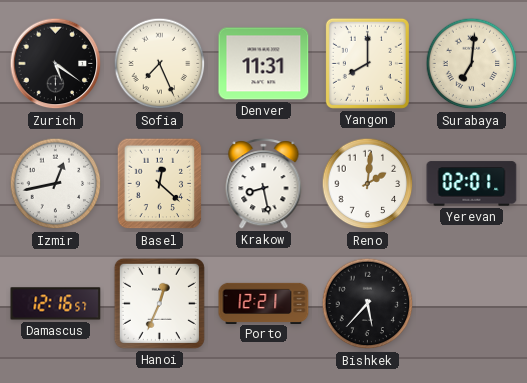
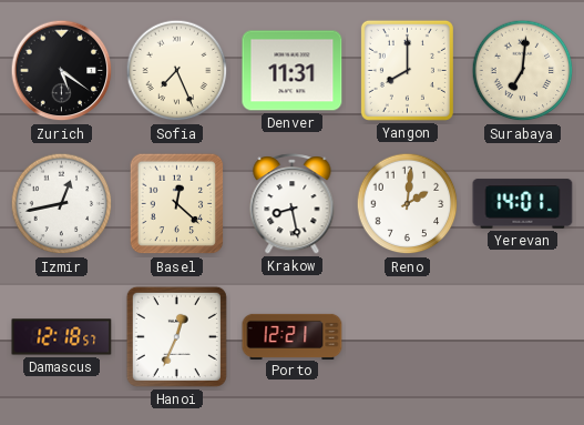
Yerevan: 02:01 -> 14:01
Damascus: 12:16 -> 12:18
Bishkek: 5:37 -> none
